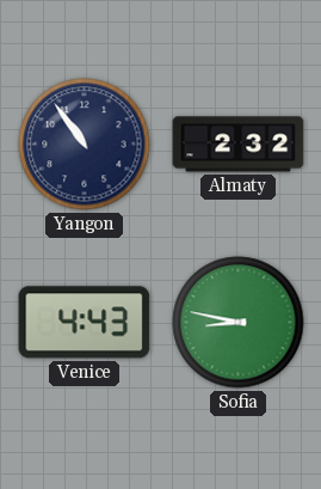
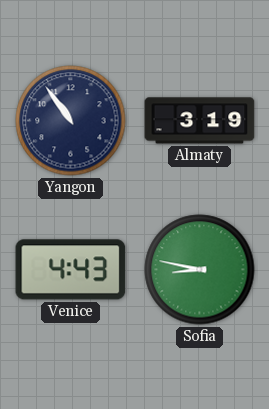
Almaty: 2:32 -> 3:19
